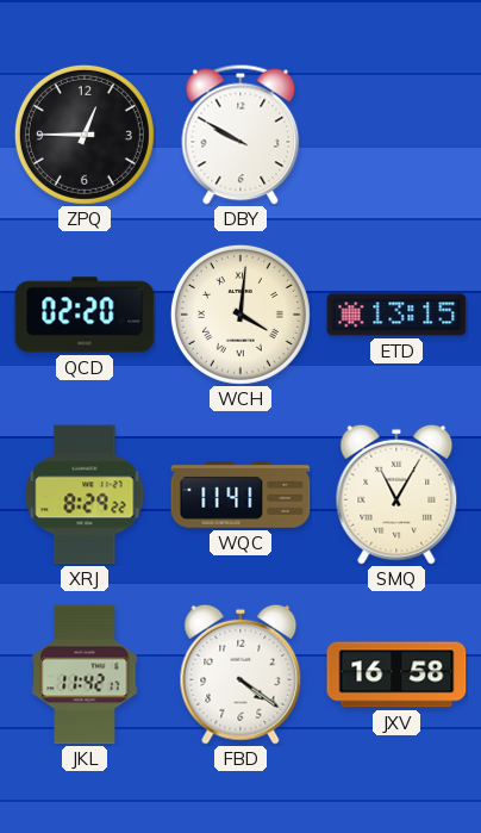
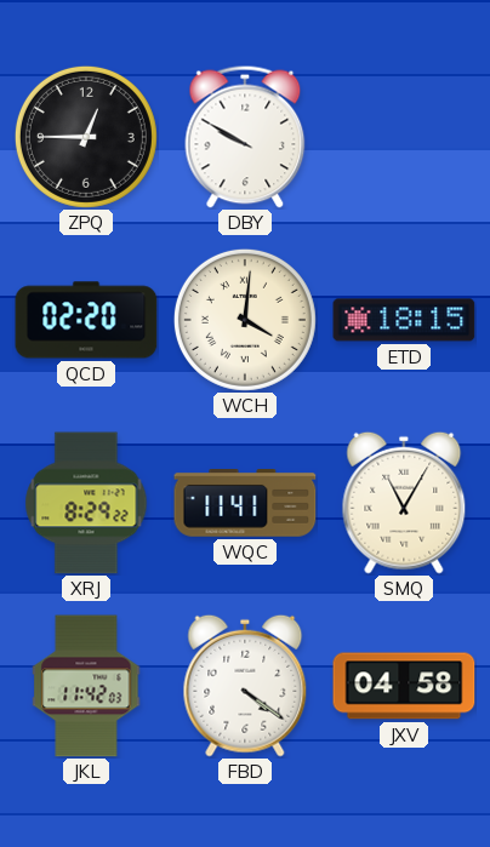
ETD: 13:15 -> 18:15
JKL: 11:42:17 -> 11:42:03
JXV: 16:58 -> 04:58
